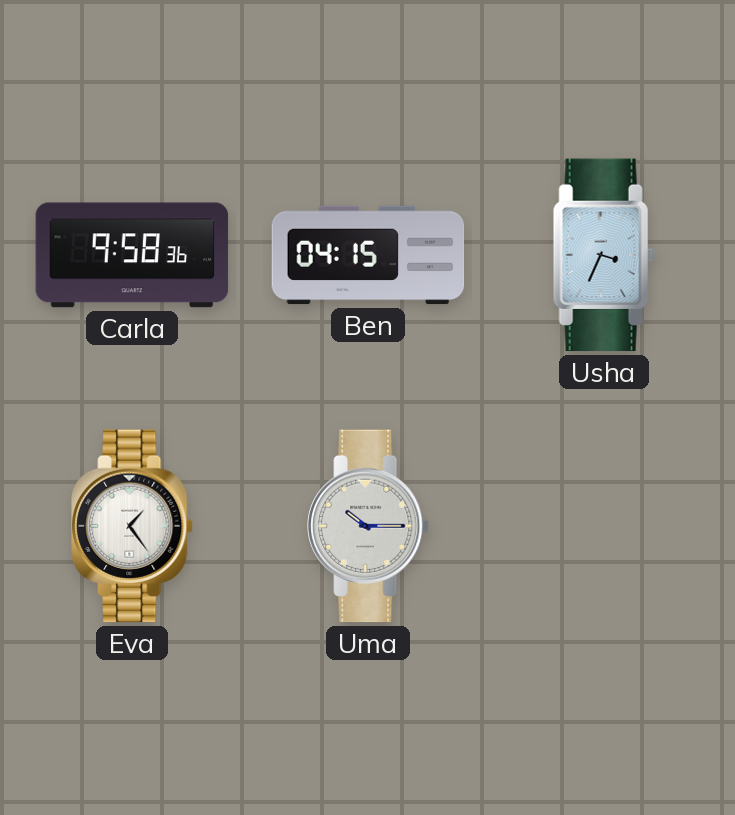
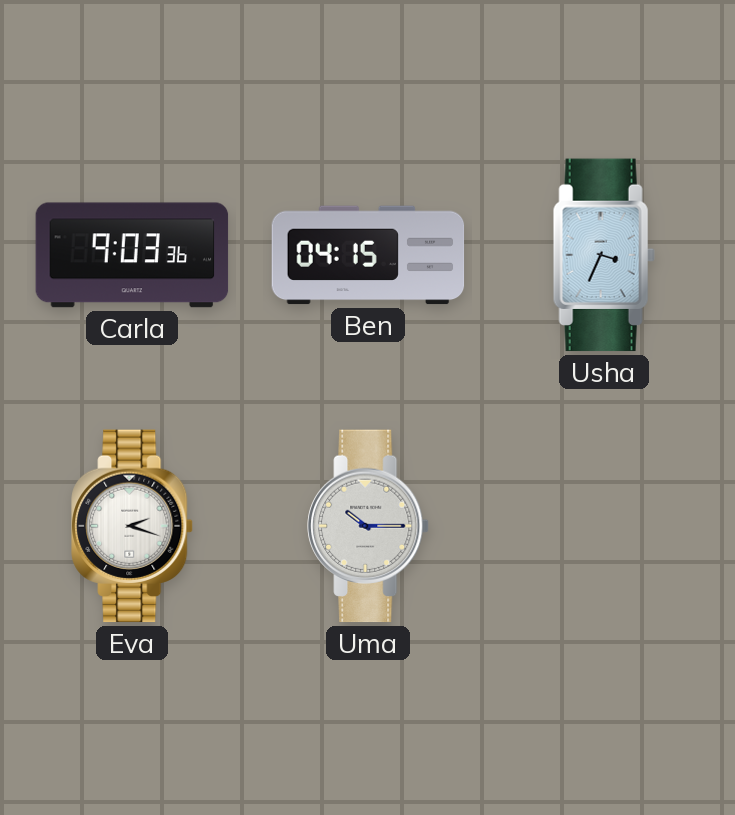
Carla: 9:58 -> 9:03
Eva: 1:24 -> 2:18
